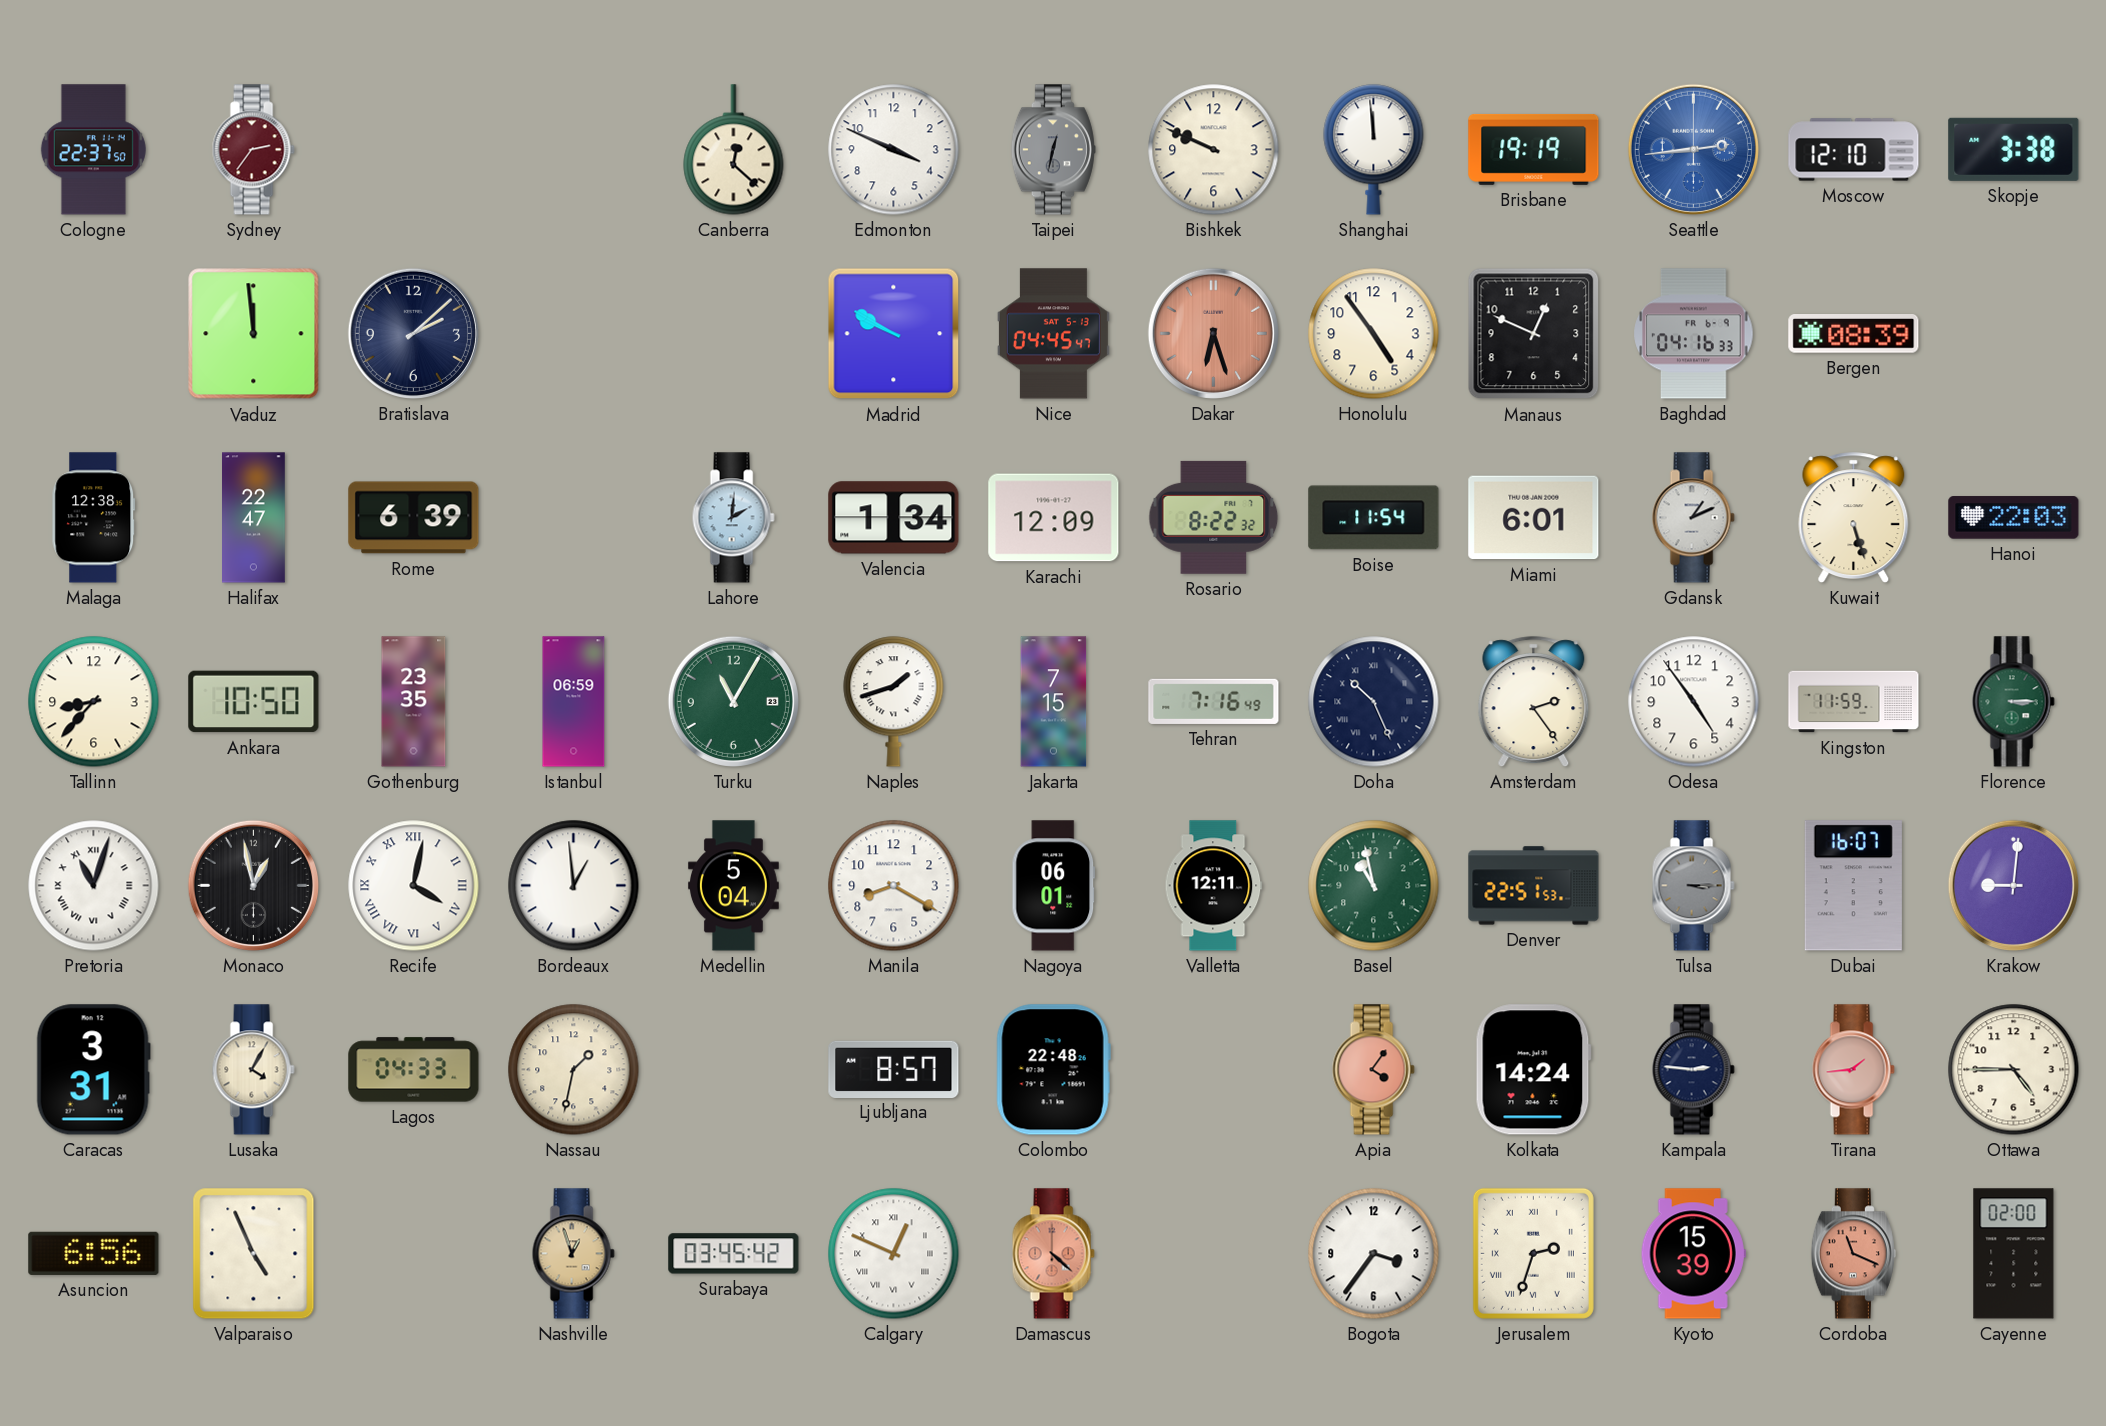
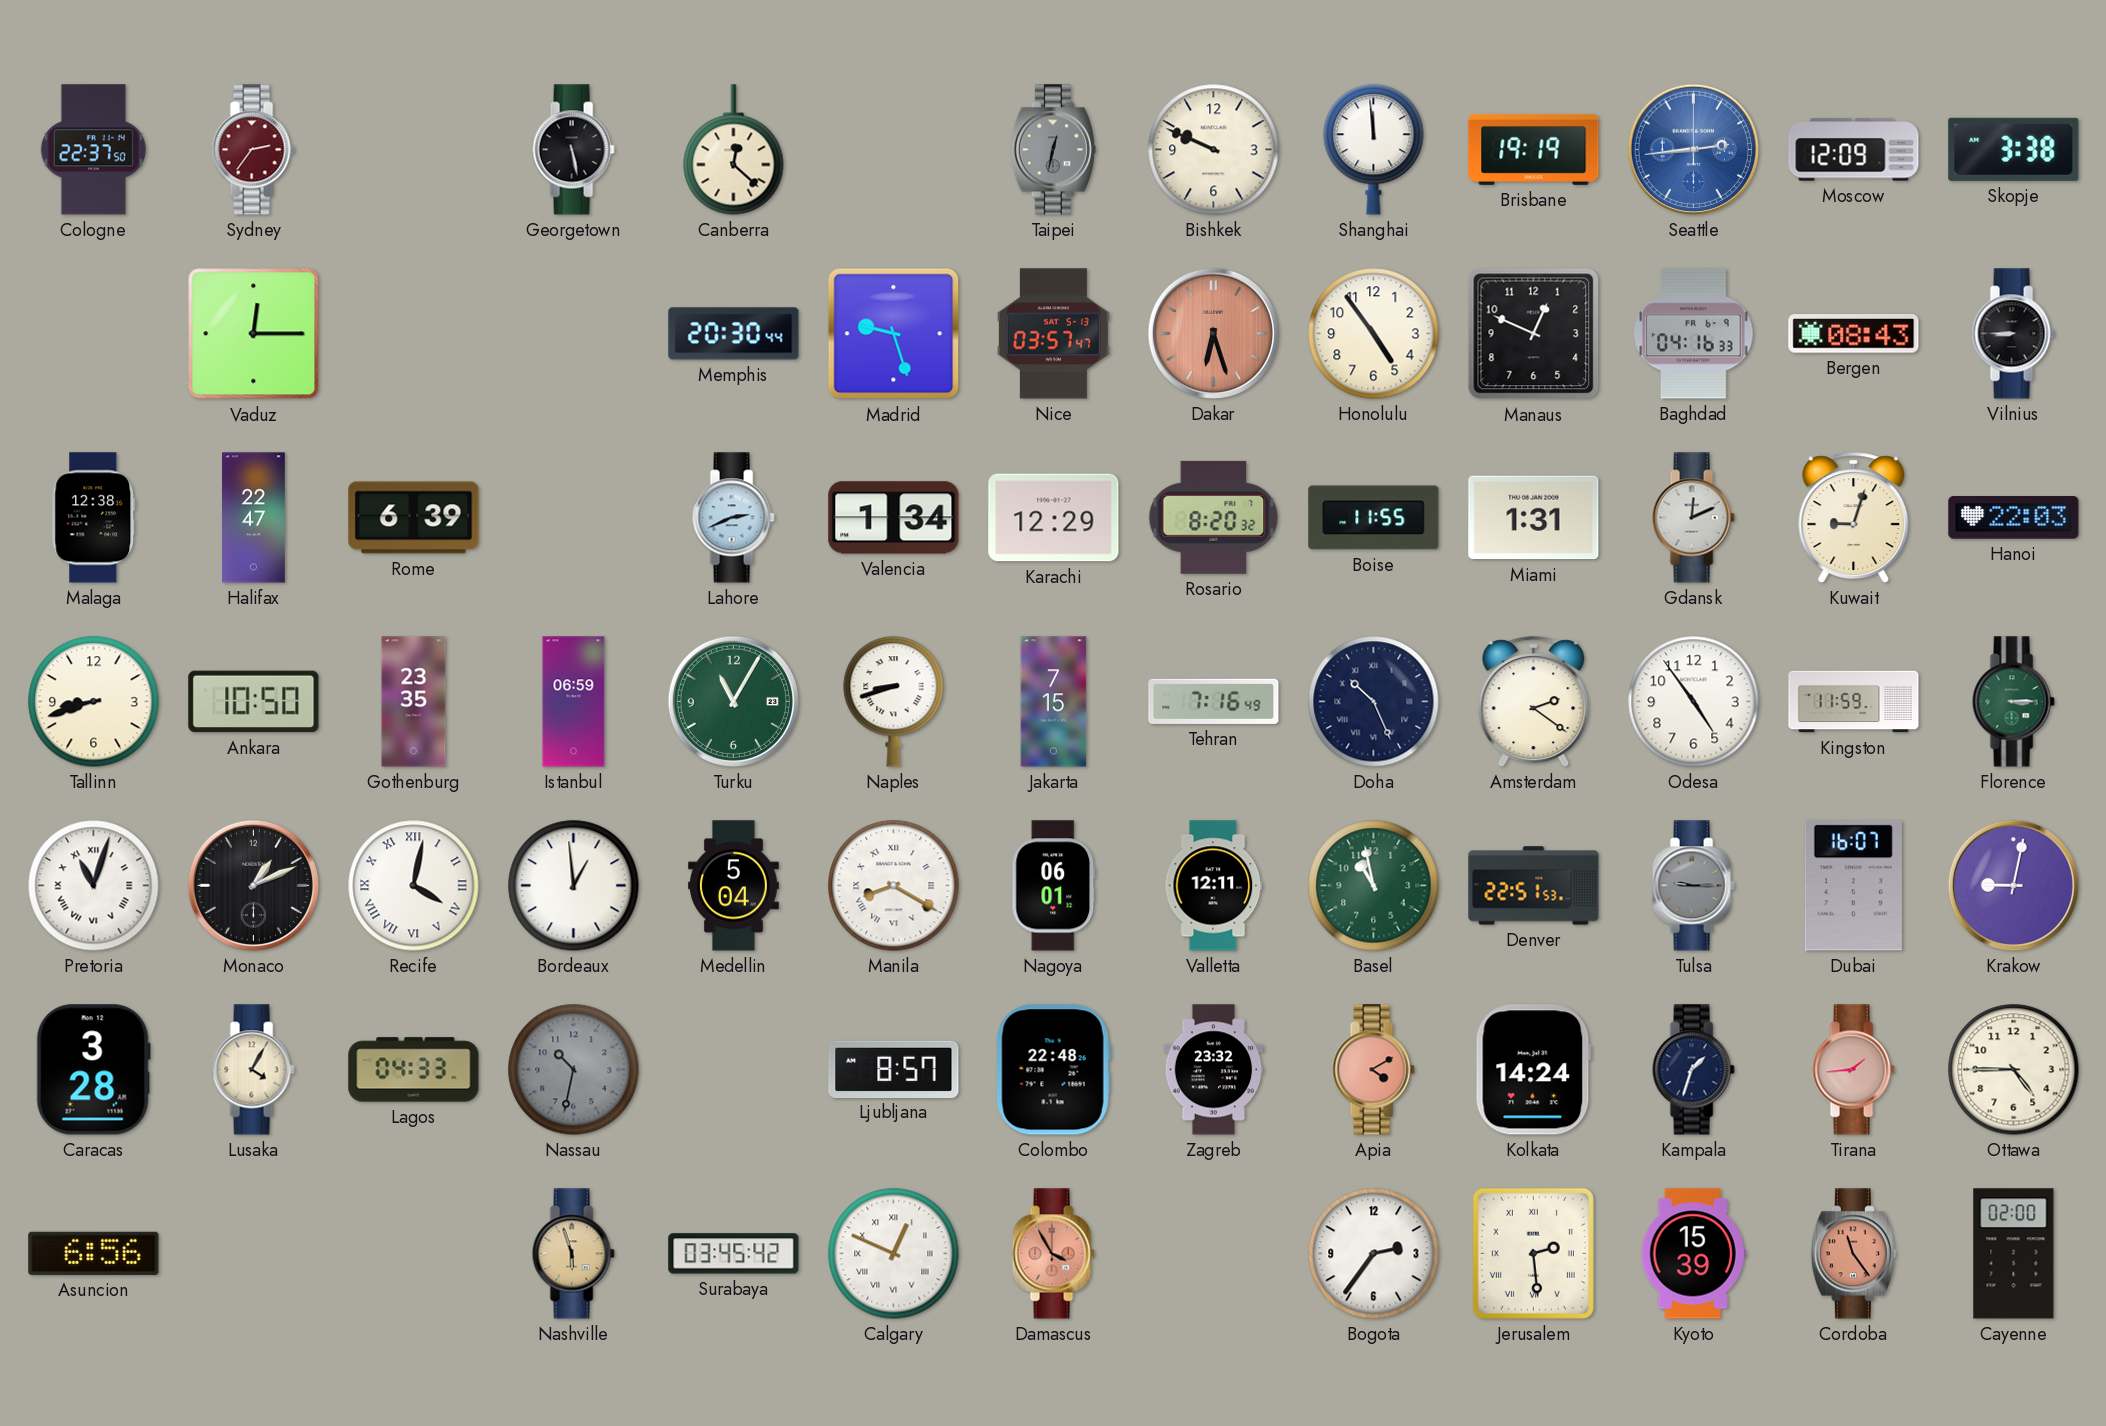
Georgetown: none -> 5:28
Edmonton: 3:49 -> none
Moscow: 12:10 -> 12:09
Vaduz: 11:59 -> 12:15
Bratislava: 2:08 -> none
Memphis: none -> 20:30
Madrid: 9:50 -> 9:27
Nice: 04:45 -> 03:57
Bergen: 08:39 -> 08:43
Vilnius: none -> 8:45
Lahore: 2:01 -> 2:41
Karachi: 12:09 -> 12:29
Rosario: 8:22 -> 8:20
Boise: 11:54 -> 11:55
Miami: 6:01 -> 1:31
Gdansk: 1:11 -> 12:11
Kuwait: 5:27 -> 9:03
Tallinn: 8:37 -> 8:42
Naples: 1:42 -> 8:42
Amsterdam: 2:24 -> 2:21
Monaco: 12:58 -> 1:11
Manila numerals: Arabic -> Roman
Tulsa: 3:15 -> 9:15
Krakow: 9:01 -> 9:02
Caracas: 3:31 -> 3:28
Nassau: 1:32 -> 10:32
Nassau dial: cream -> grey
Zagreb: none -> 23:32
Apia: 4:06 -> 4:10
Kampala: 2:46 -> 1:33
Valparaiso: 4:56 -> none
Nashville: 12:57 -> 5:57
Damascus: 4:22 -> 3:55
Bogota: 3:36 -> 2:36
Jerusalem: 2:33 -> 2:29
Cordoba: 11:19 -> 11:24
